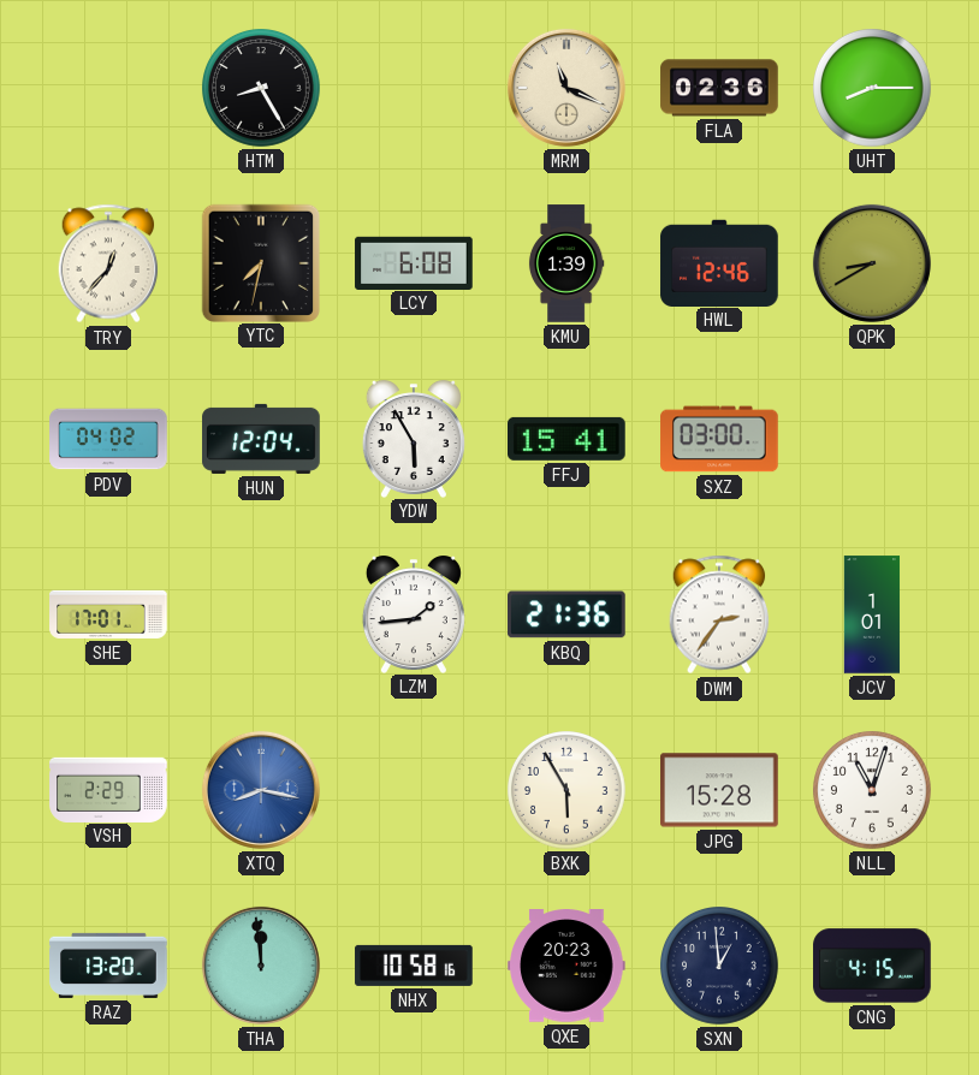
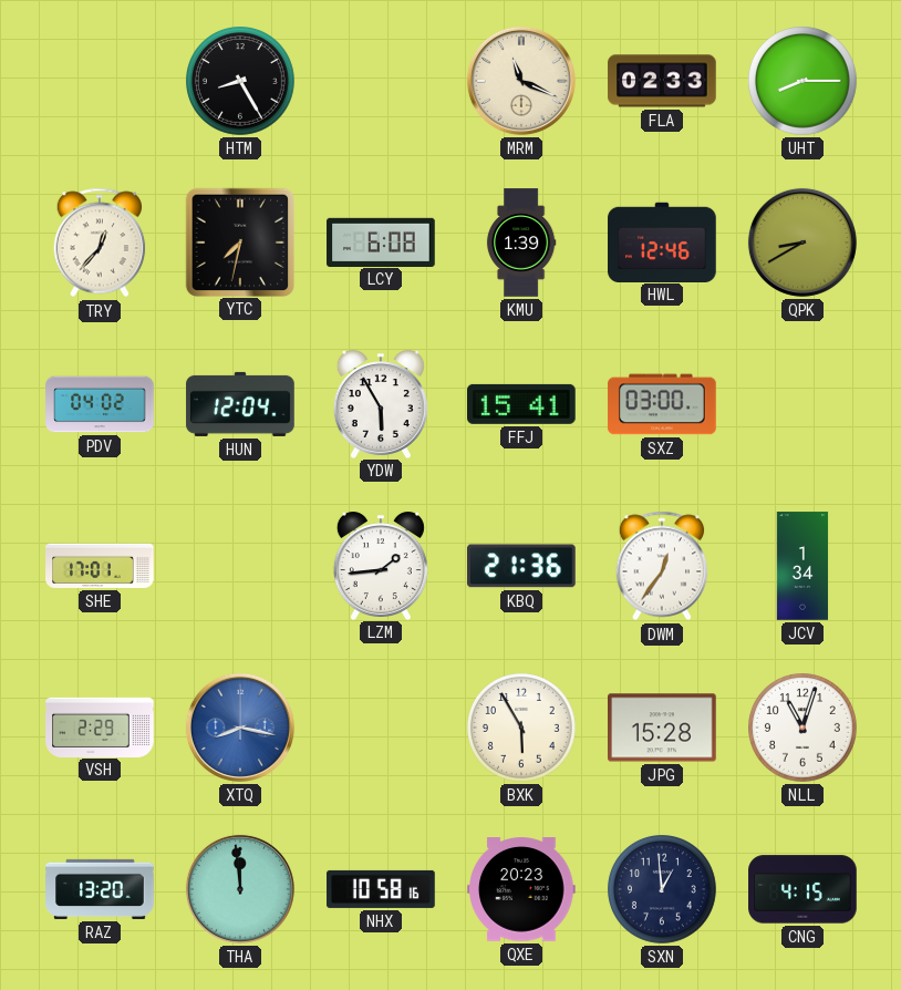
FLA: 02:36 -> 02:33
DWM: 2:36 -> 12:36
JCV: 1:01 -> 1:34
